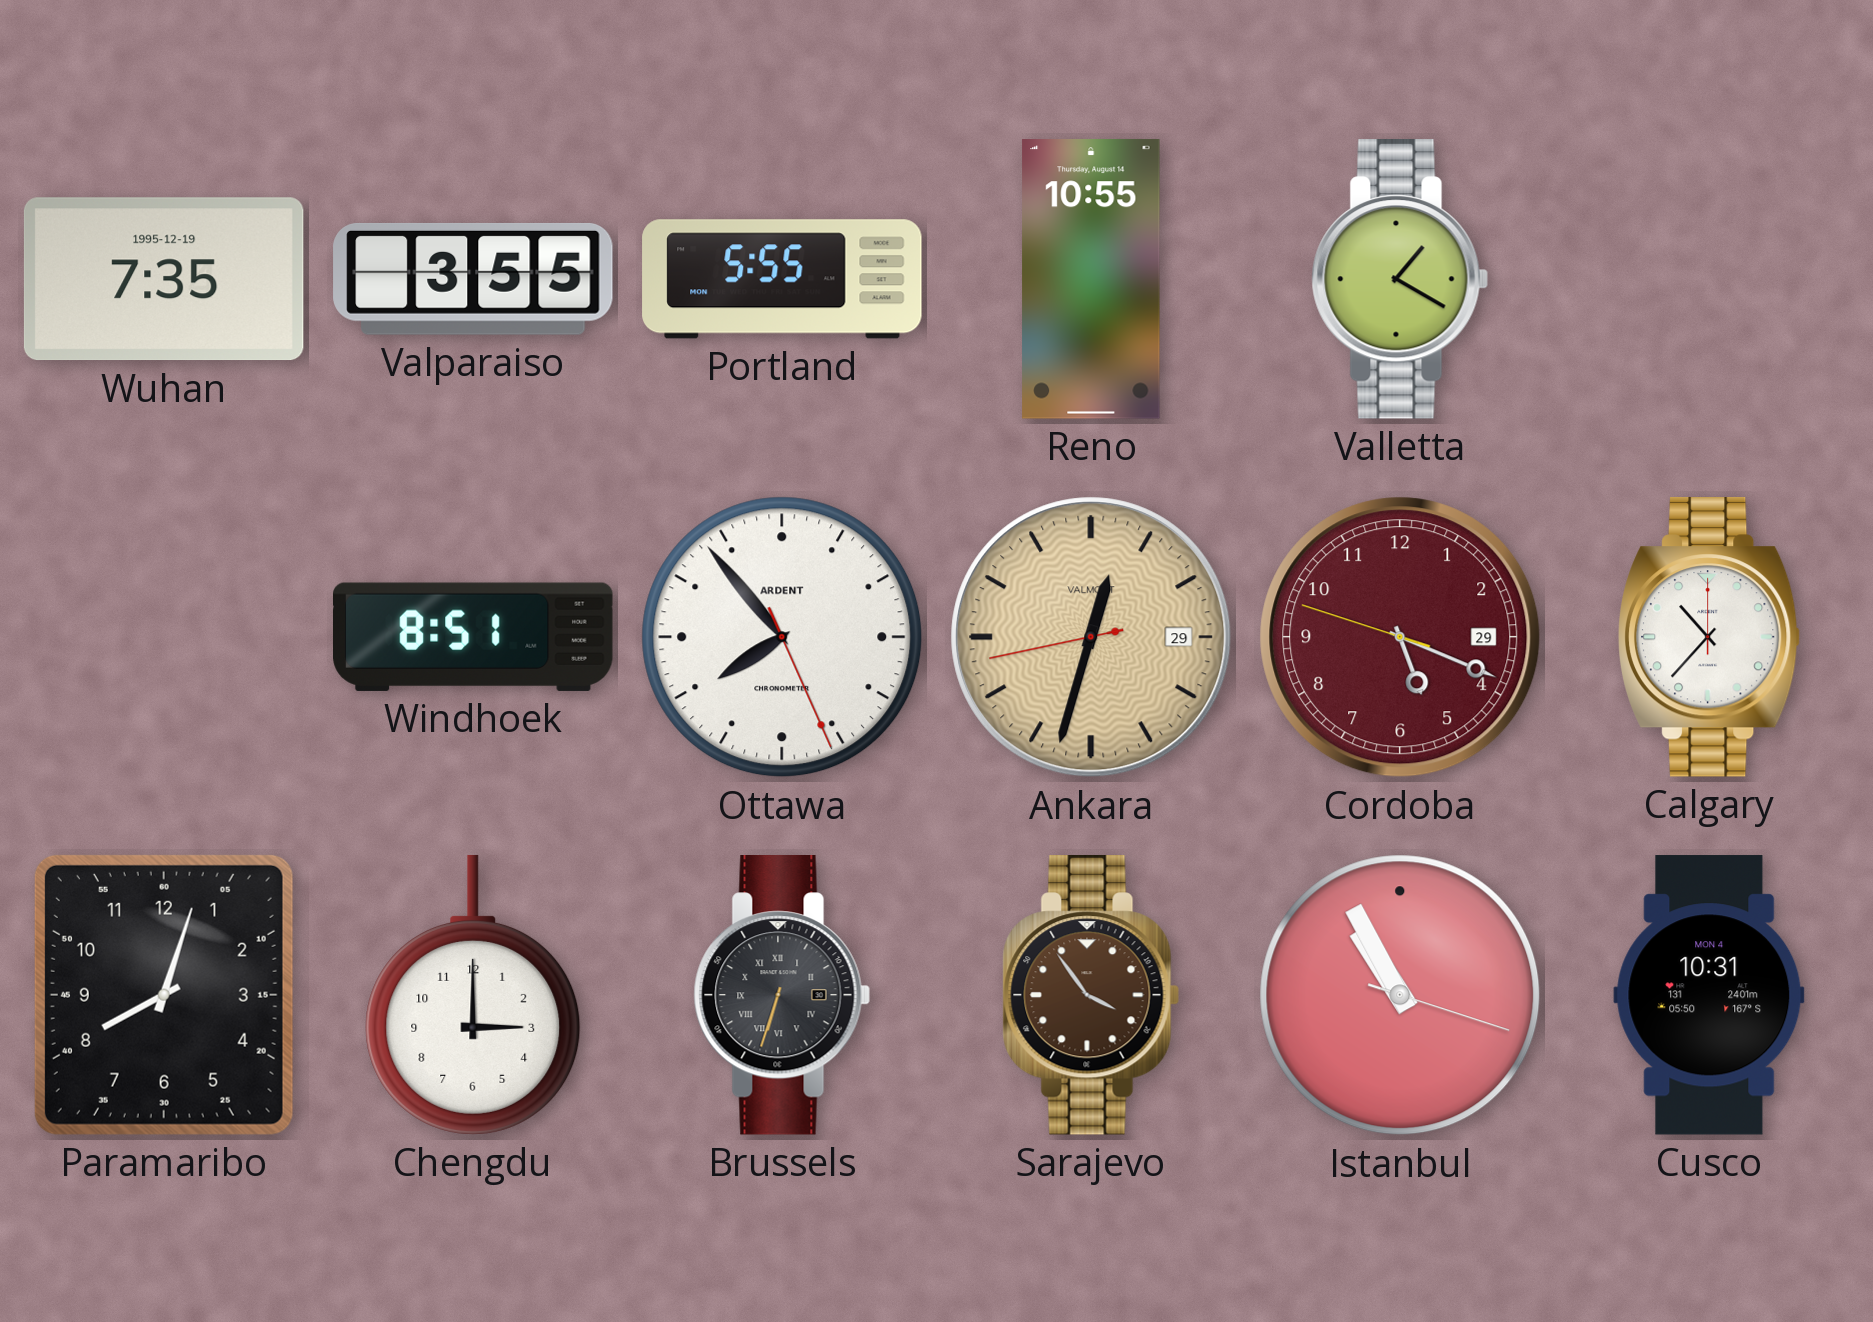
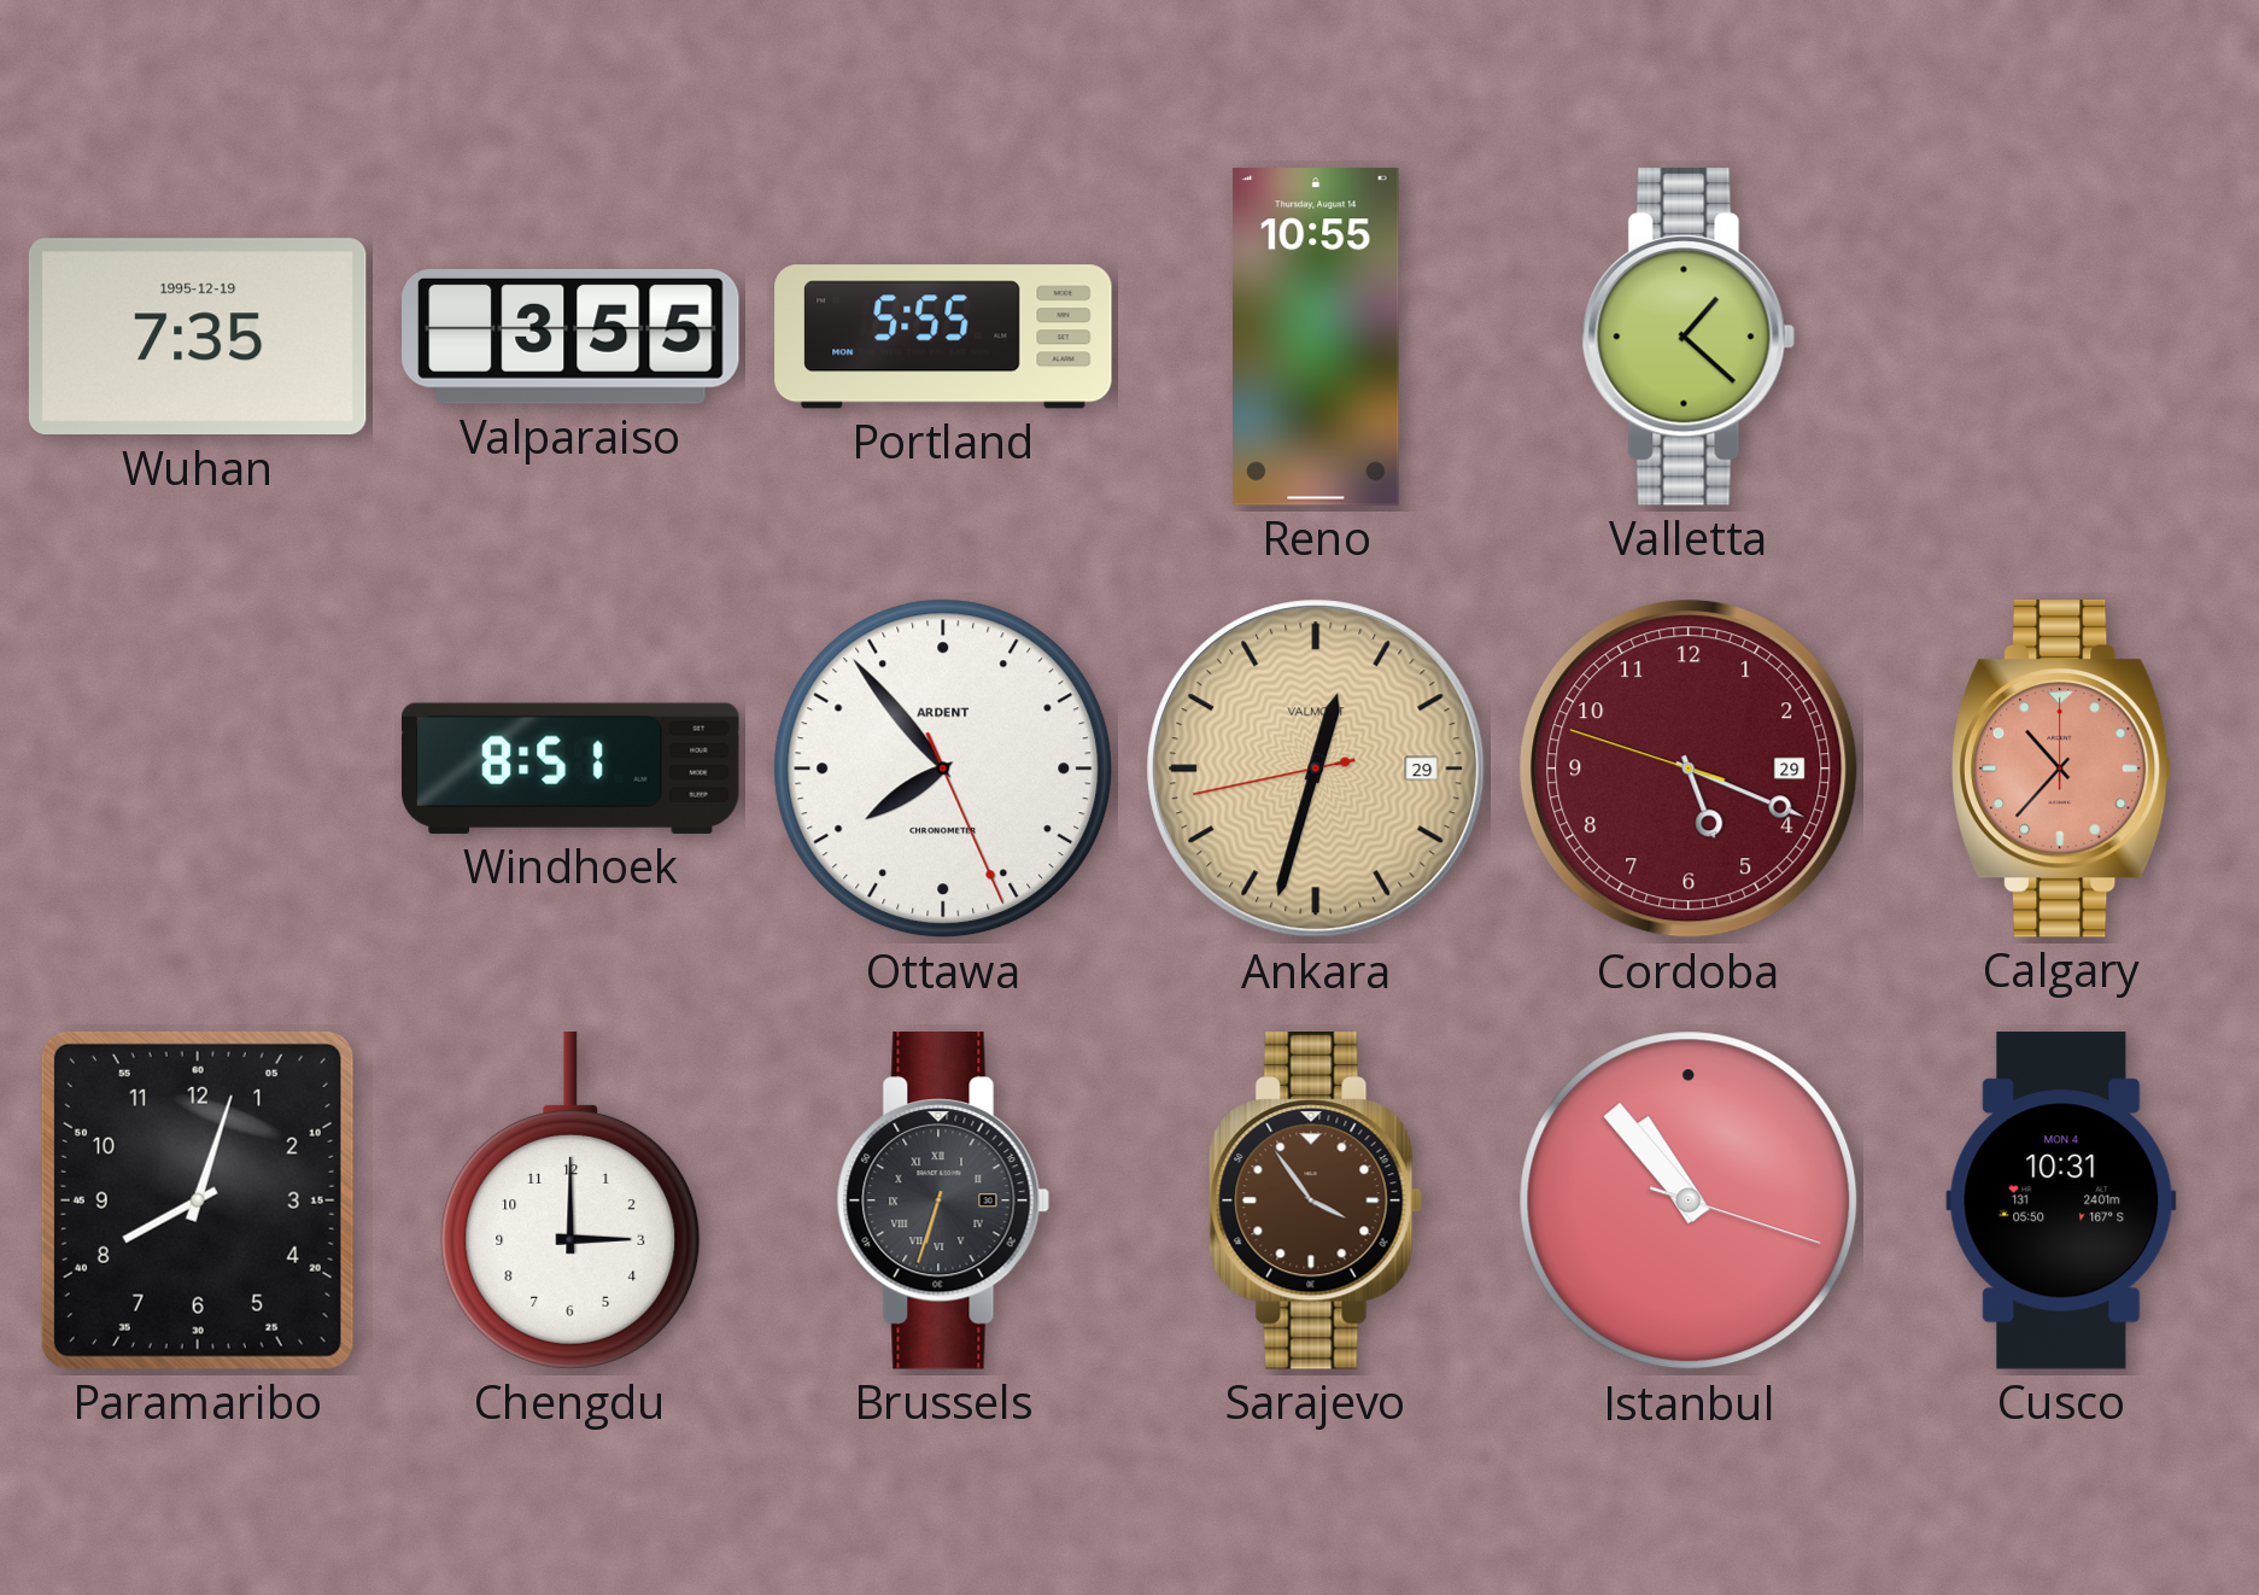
Valletta: 1:20 -> 1:22
Calgary dial: white -> salmon
Istanbul: 10:55 -> 10:53
